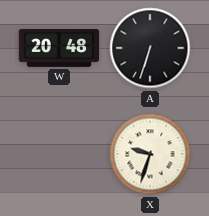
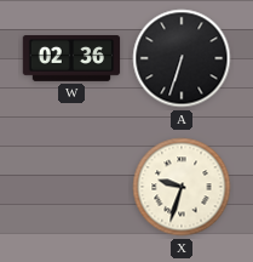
W: 20:48 -> 02:36
